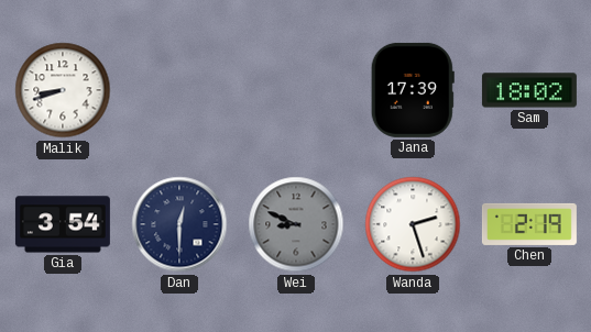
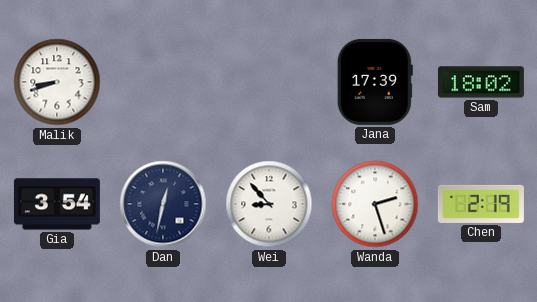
Dan: 12:30 -> 12:32
Wei: 8:49 -> 8:53
Wei dial: grey -> white
